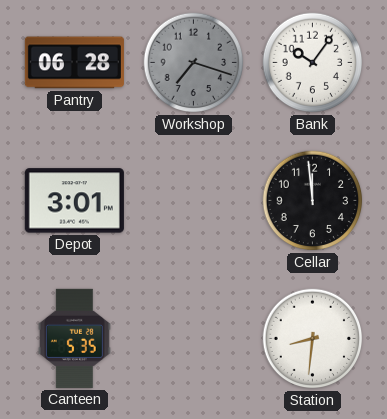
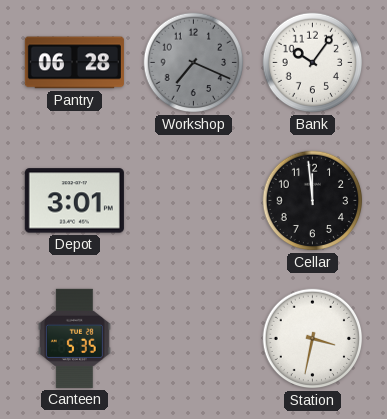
Workshop: 7:18 -> 7:19
Station: 8:31 -> 3:32
